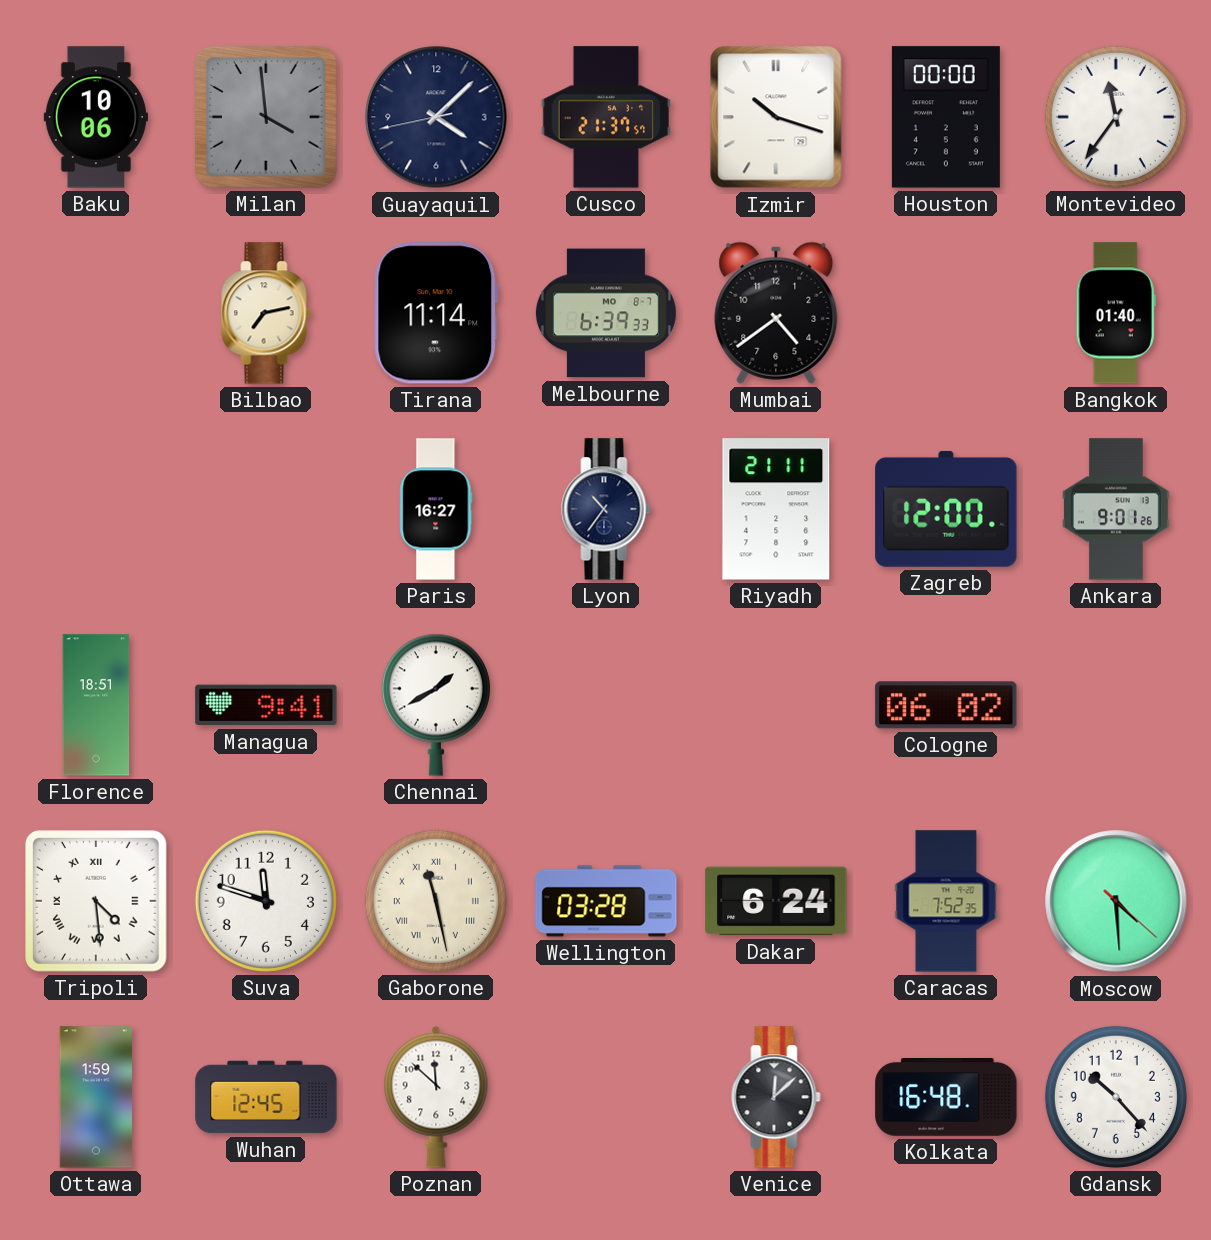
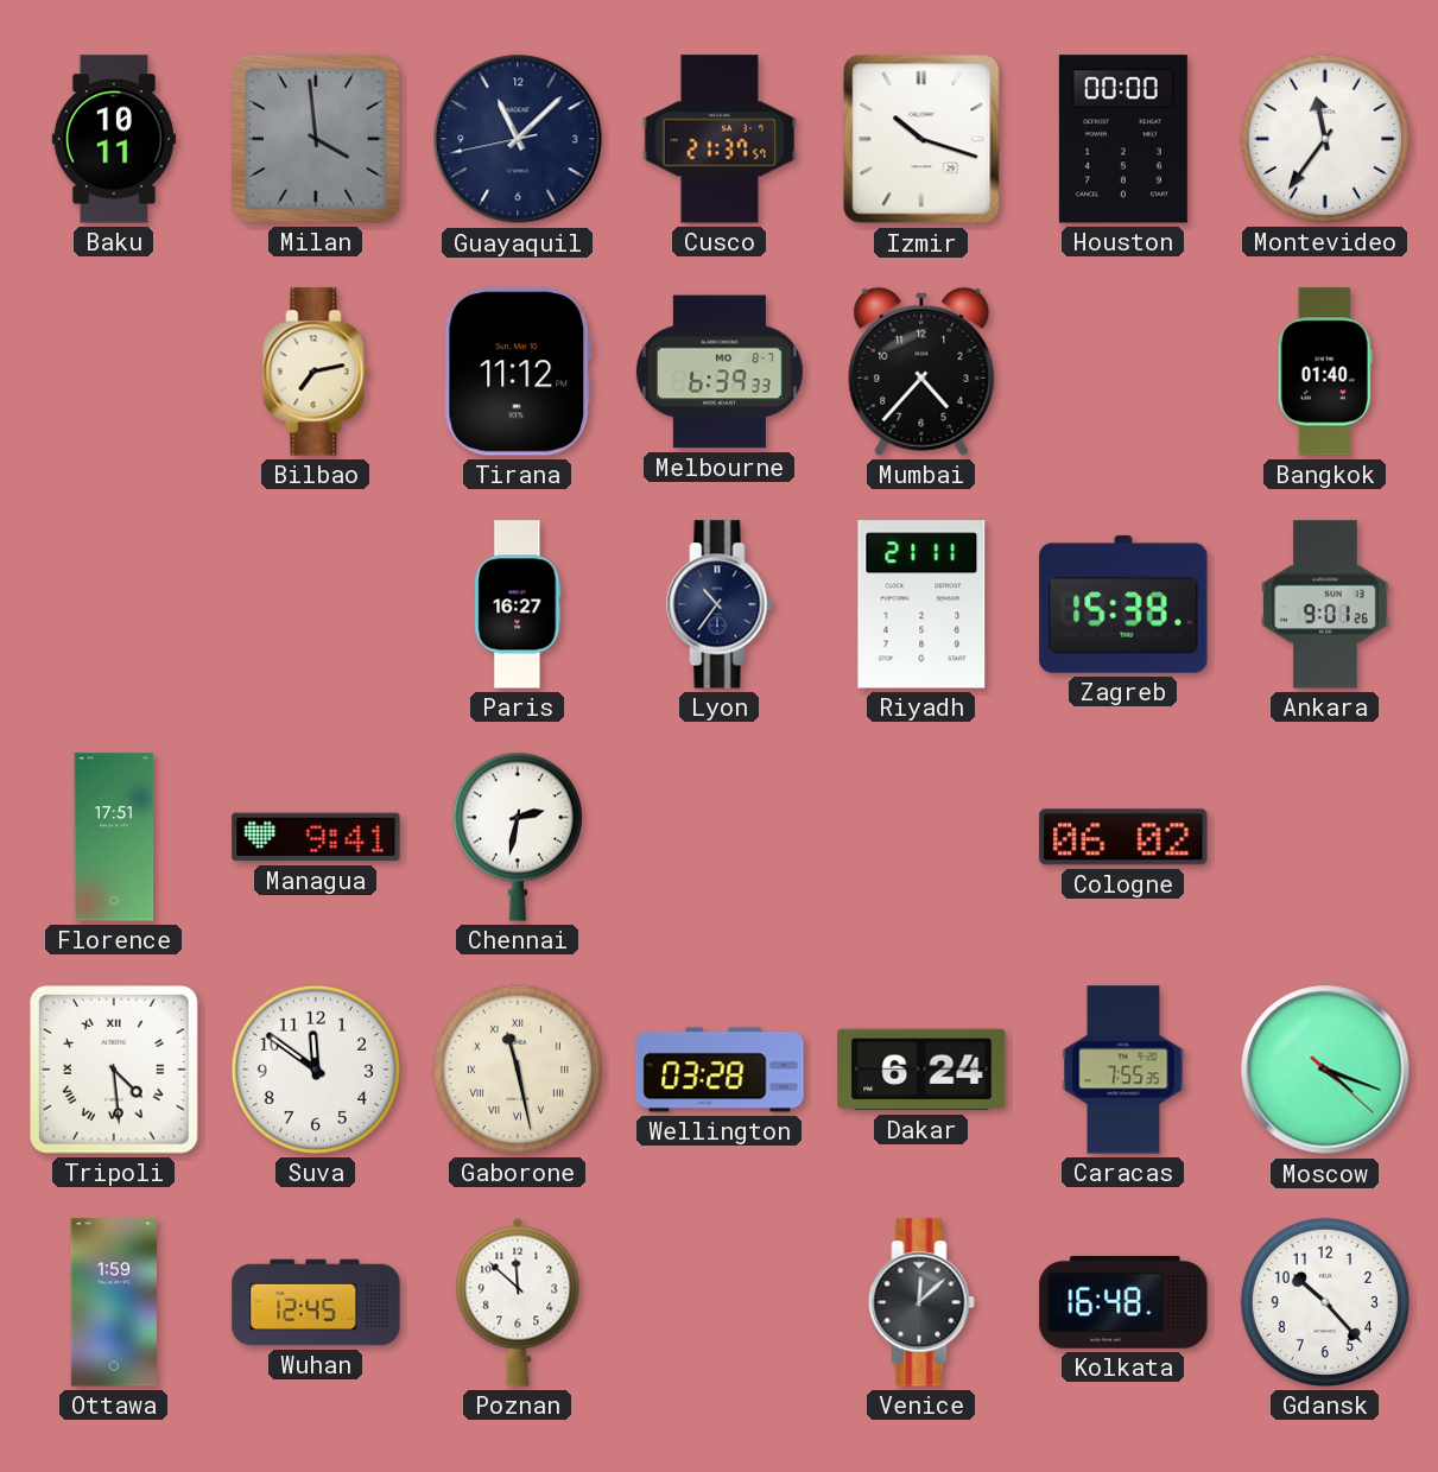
Baku: 10:06 -> 10:11
Guayaquil: 4:07 -> 11:07
Tirana: 11:14 -> 11:12
Mumbai: 4:39 -> 4:37
Zagreb: 12:00 -> 15:38
Florence: 18:51 -> 17:51
Chennai: 1:40 -> 2:32
Suva: 11:48 -> 11:51
Caracas: 7:52 -> 7:55
Moscow: 4:29 -> 4:18
